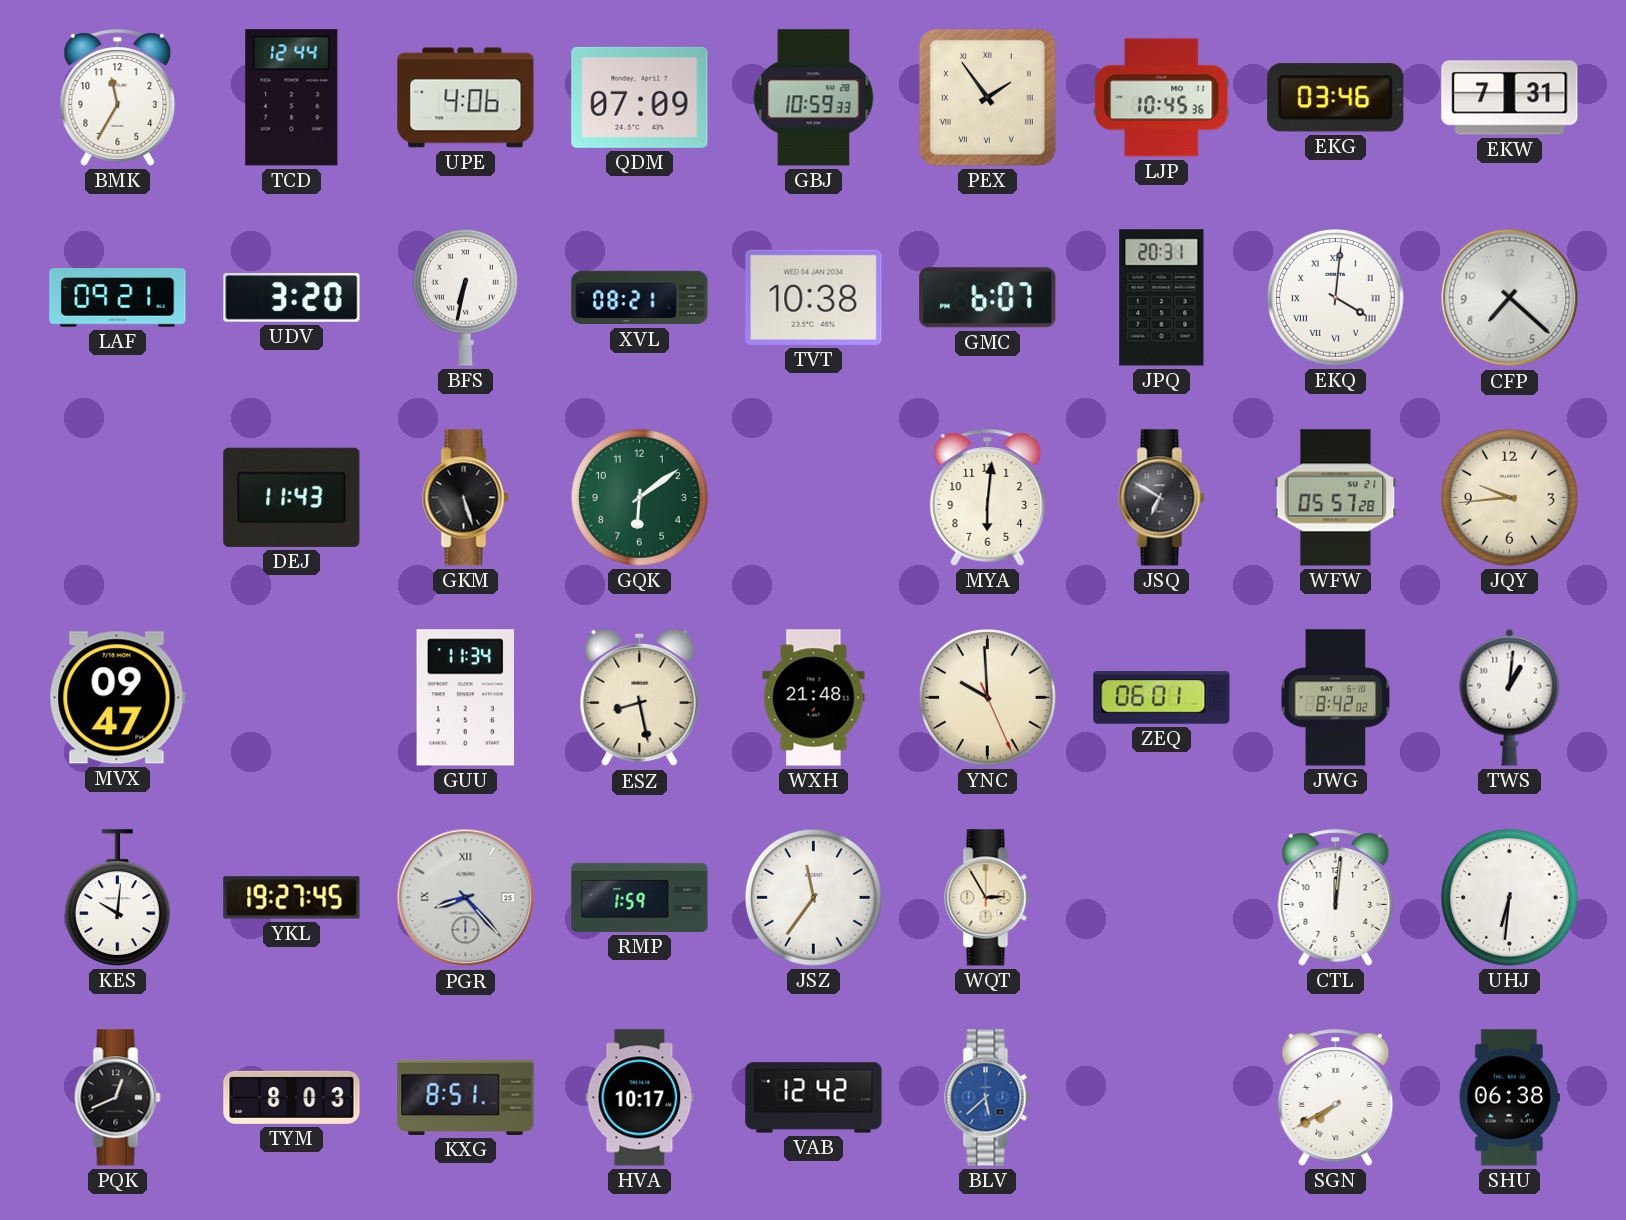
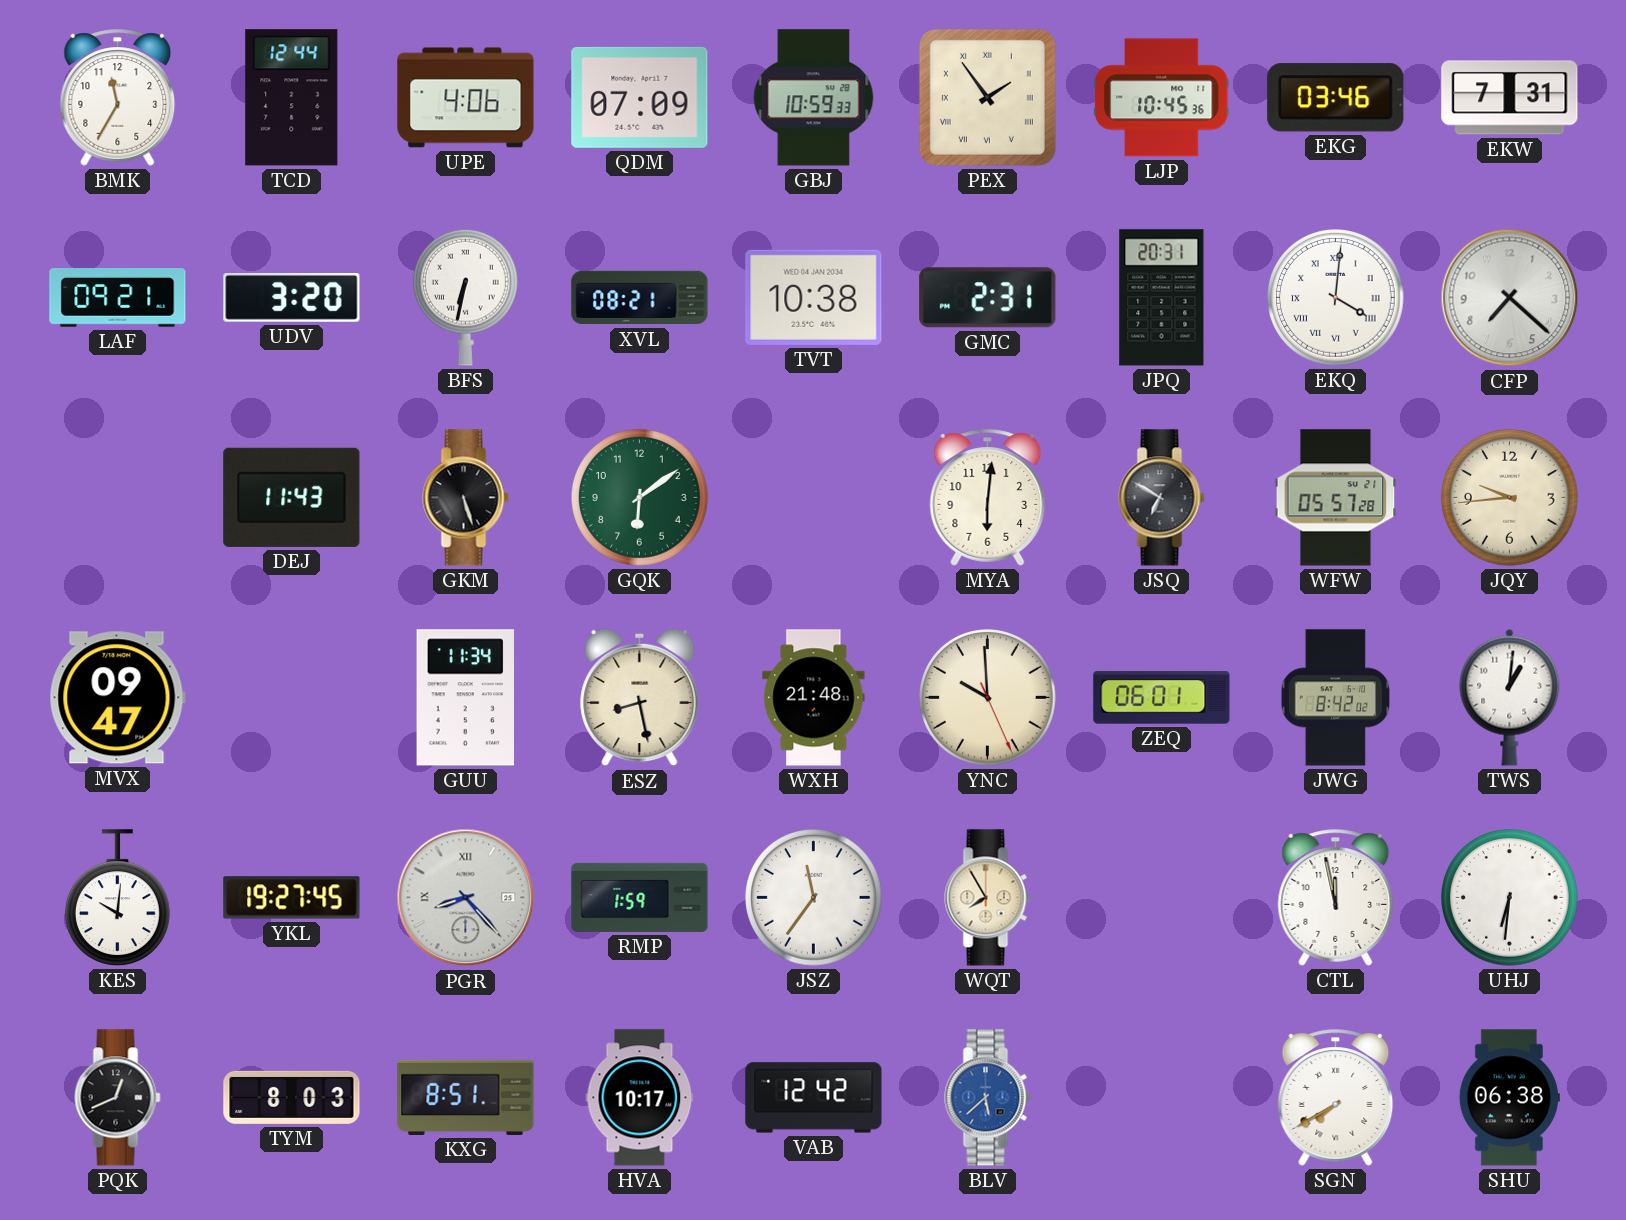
GMC: 6:07 -> 2:31
WQT: 2:55 -> 7:55
CTL: 12:01 -> 11:58
